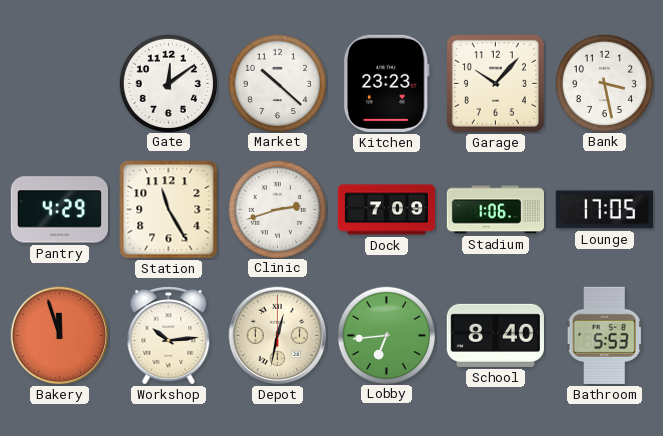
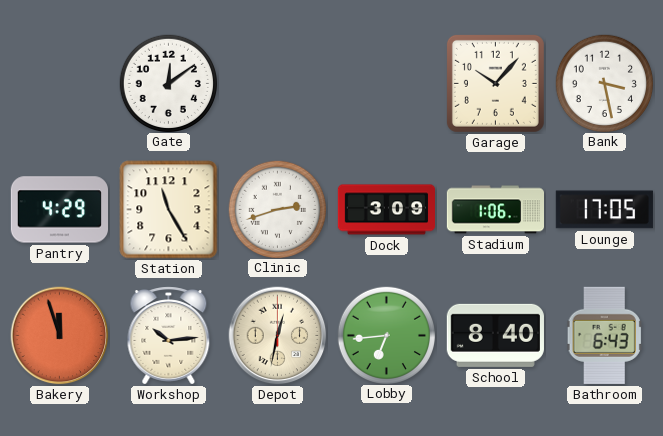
Market: 10:22 -> none
Kitchen: 23:23 -> none
Dock: 7:09 -> 3:09
Bathroom: 5:53 -> 6:43
